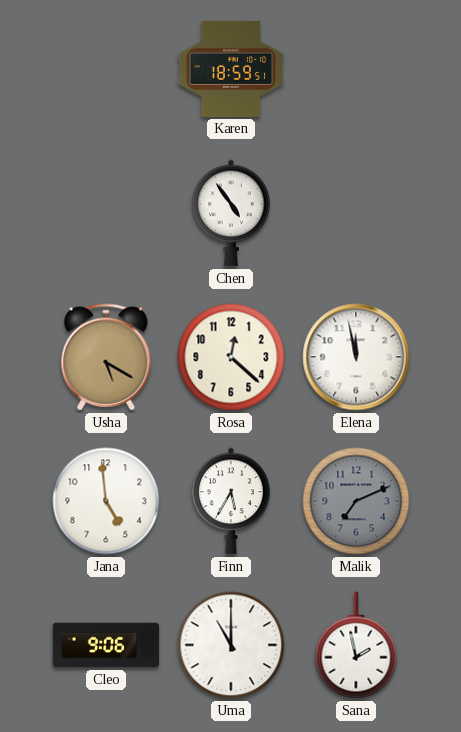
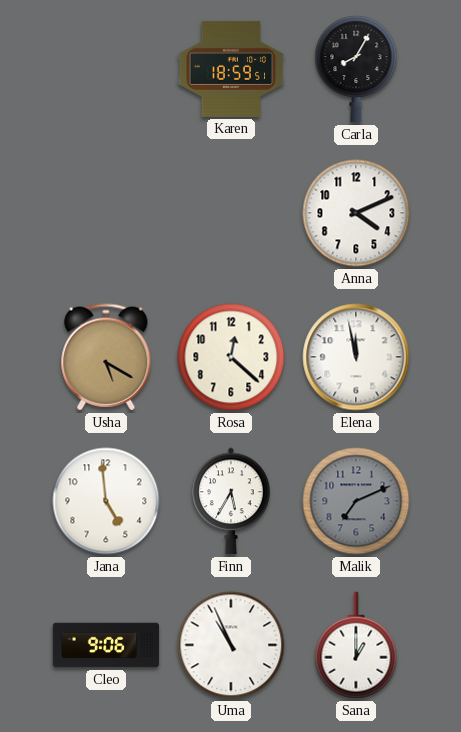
Carla: none -> 8:05
Chen: 4:54 -> none
Anna: none -> 4:11
Uma: 11:00 -> 10:56
Sana: 1:58 -> 1:00
